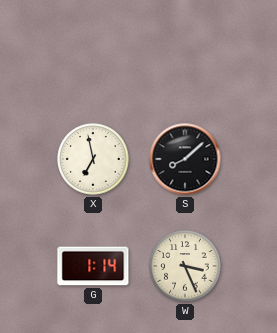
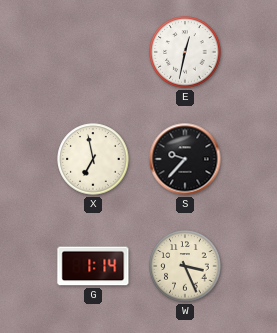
E: none -> 12:32
S: 8:08 -> 9:37
